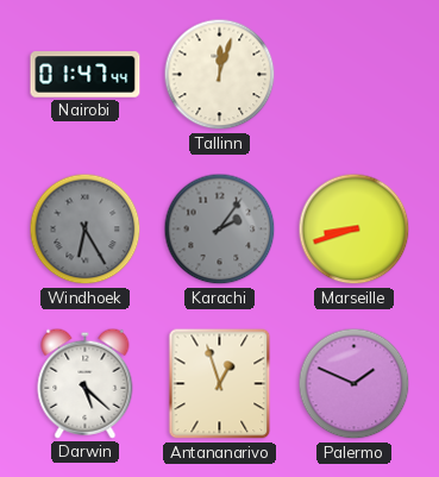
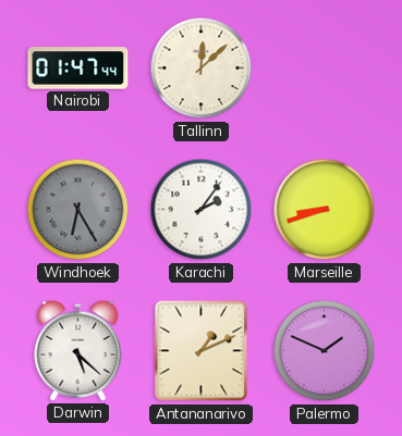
Tallinn: 12:03 -> 12:08
Karachi dial: grey -> white
Antananarivo: 12:57 -> 1:11
